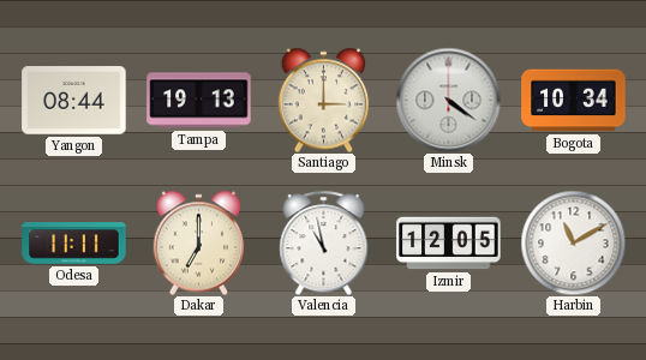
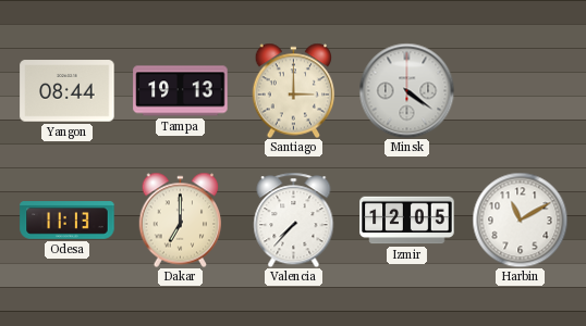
Bogota: 10:34 -> none
Odesa: 11:11 -> 11:13
Valencia: 10:58 -> 7:37
